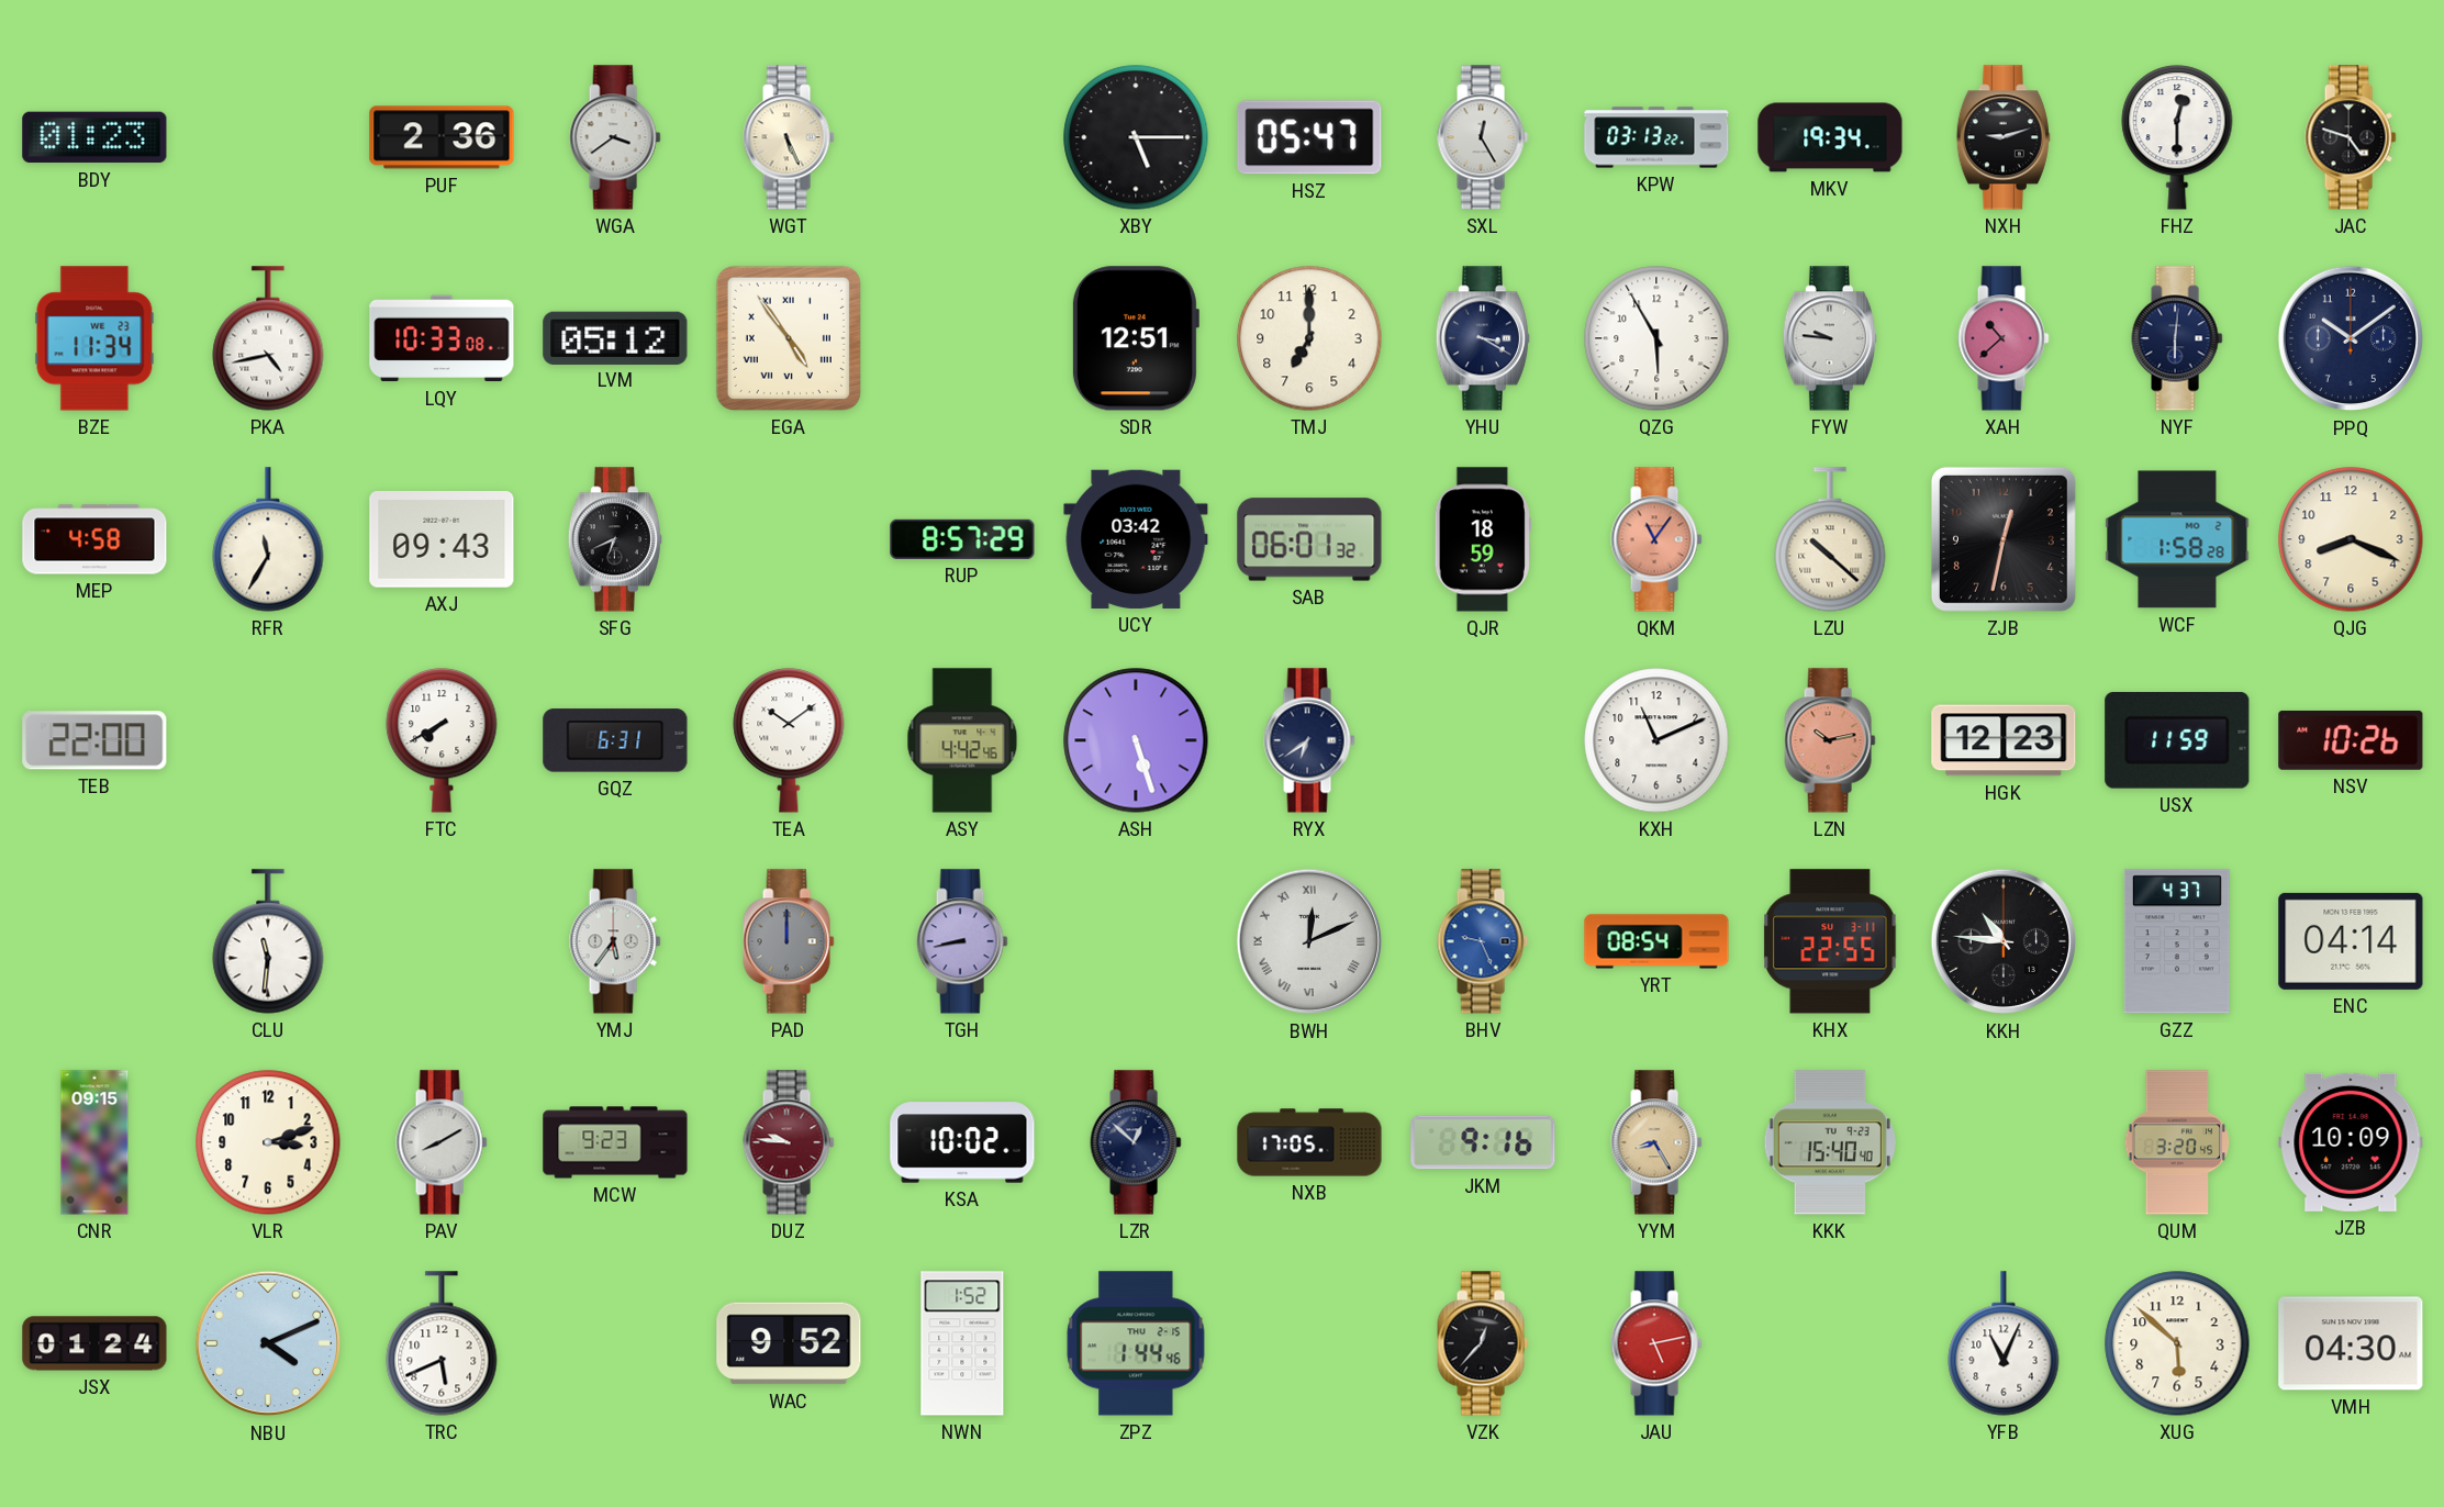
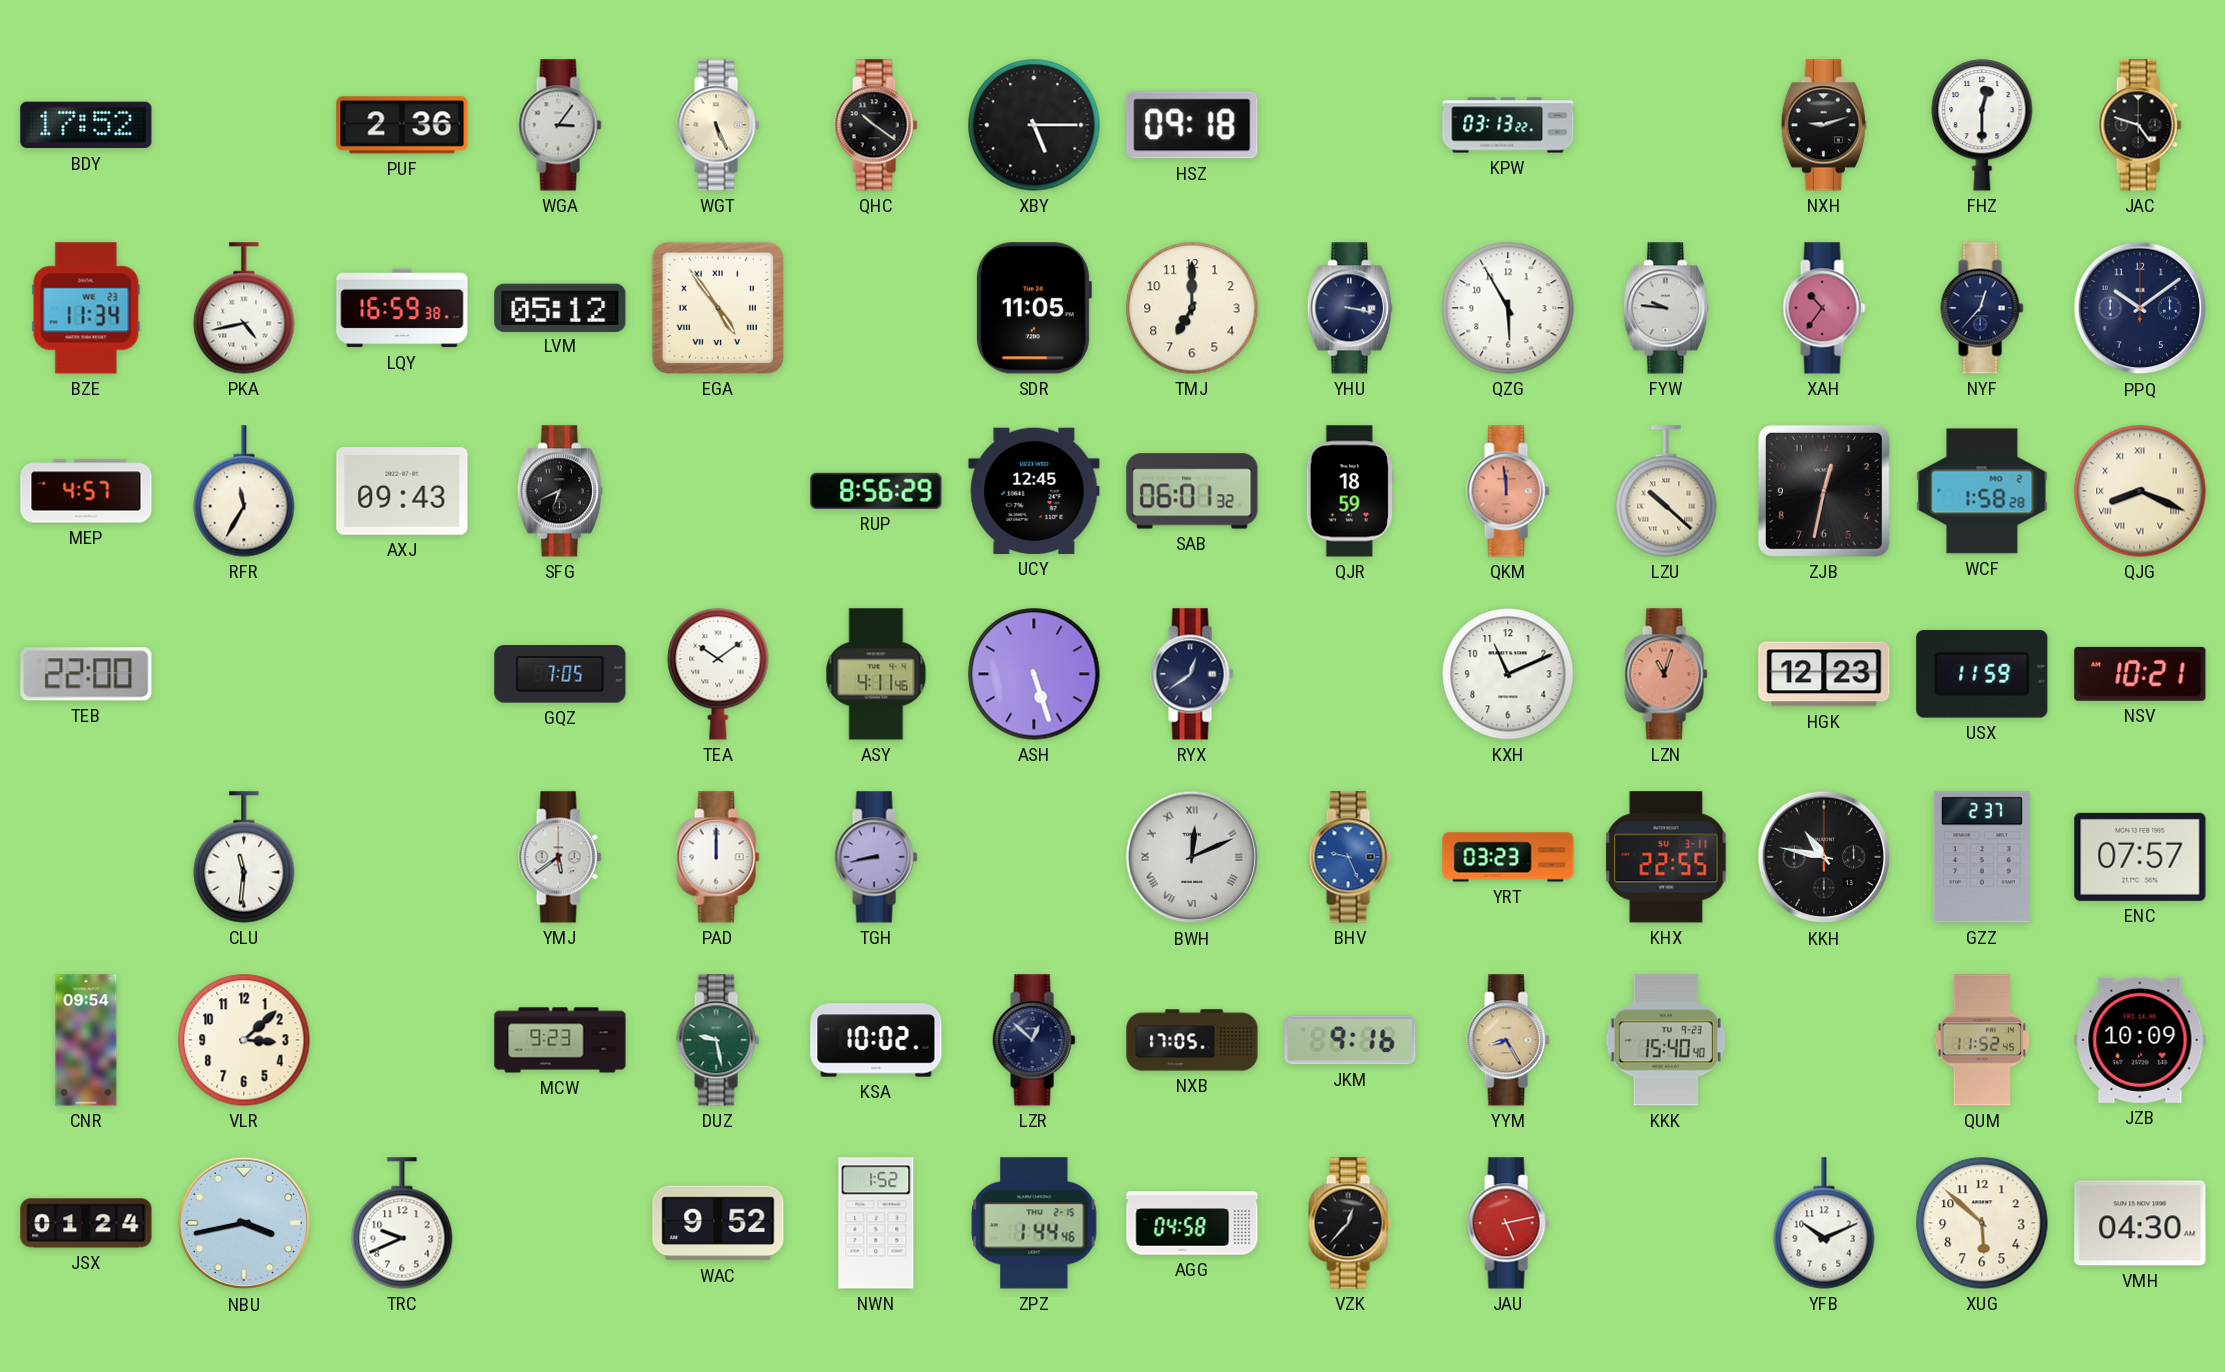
BDY: 01:23 -> 17:52
WGA: 3:39 -> 3:06
QHC: none -> 10:21
HSZ: 05:47 -> 09:18
SXL: 12:25 -> none
MKV: 19:34 -> none
LQY: 10:33 -> 16:59
SDR: 12:51 -> 11:05
YHU: 3:20 -> 3:17
XAH: 10:38 -> 10:36
NYF: 6:01 -> 12:37
MEP: 4:58 -> 4:57
RUP: 8:57 -> 8:56
UCY: 03:42 -> 12:45
QKM: 11:06 -> 11:59
QJG numerals: Arabic -> Roman
FTC: 7:40 -> none
GQZ: 6:31 -> 7:05
ASY: 4:42 -> 4:11
RYX: 6:39 -> 12:39
LZN: 10:13 -> 11:03
NSV: 10:26 -> 10:21
YMJ: 5:36 -> 5:39
PAD dial: grey -> white
YRT: 08:54 -> 03:23
KKH: 10:46 -> 10:47
GZZ: 4:37 -> 2:37
ENC: 04:14 -> 07:57
CNR: 09:15 -> 09:54
VLR: 3:12 -> 3:08
PAV: 8:10 -> none
DUZ: 9:46 -> 9:28
DUZ dial: burgundy -> green
QUM: 3:20 -> 11:52
NBU: 4:11 -> 3:43
TRC: 5:41 -> 9:41
AGG: none -> 04:58
YFB: 11:04 -> 10:11
